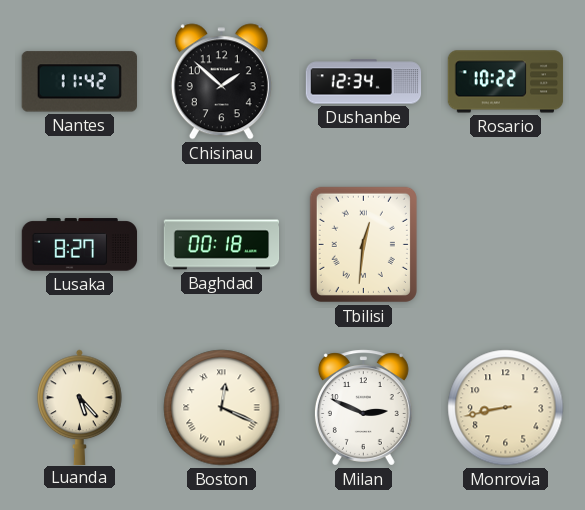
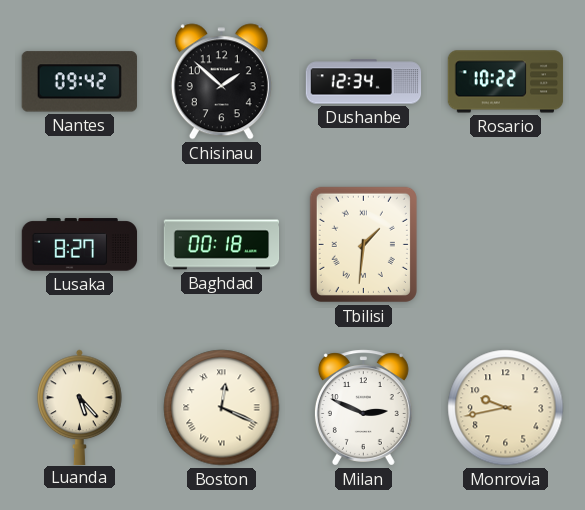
Nantes: 11:42 -> 09:42
Tbilisi: 12:31 -> 1:31
Monrovia: 8:43 -> 9:43
